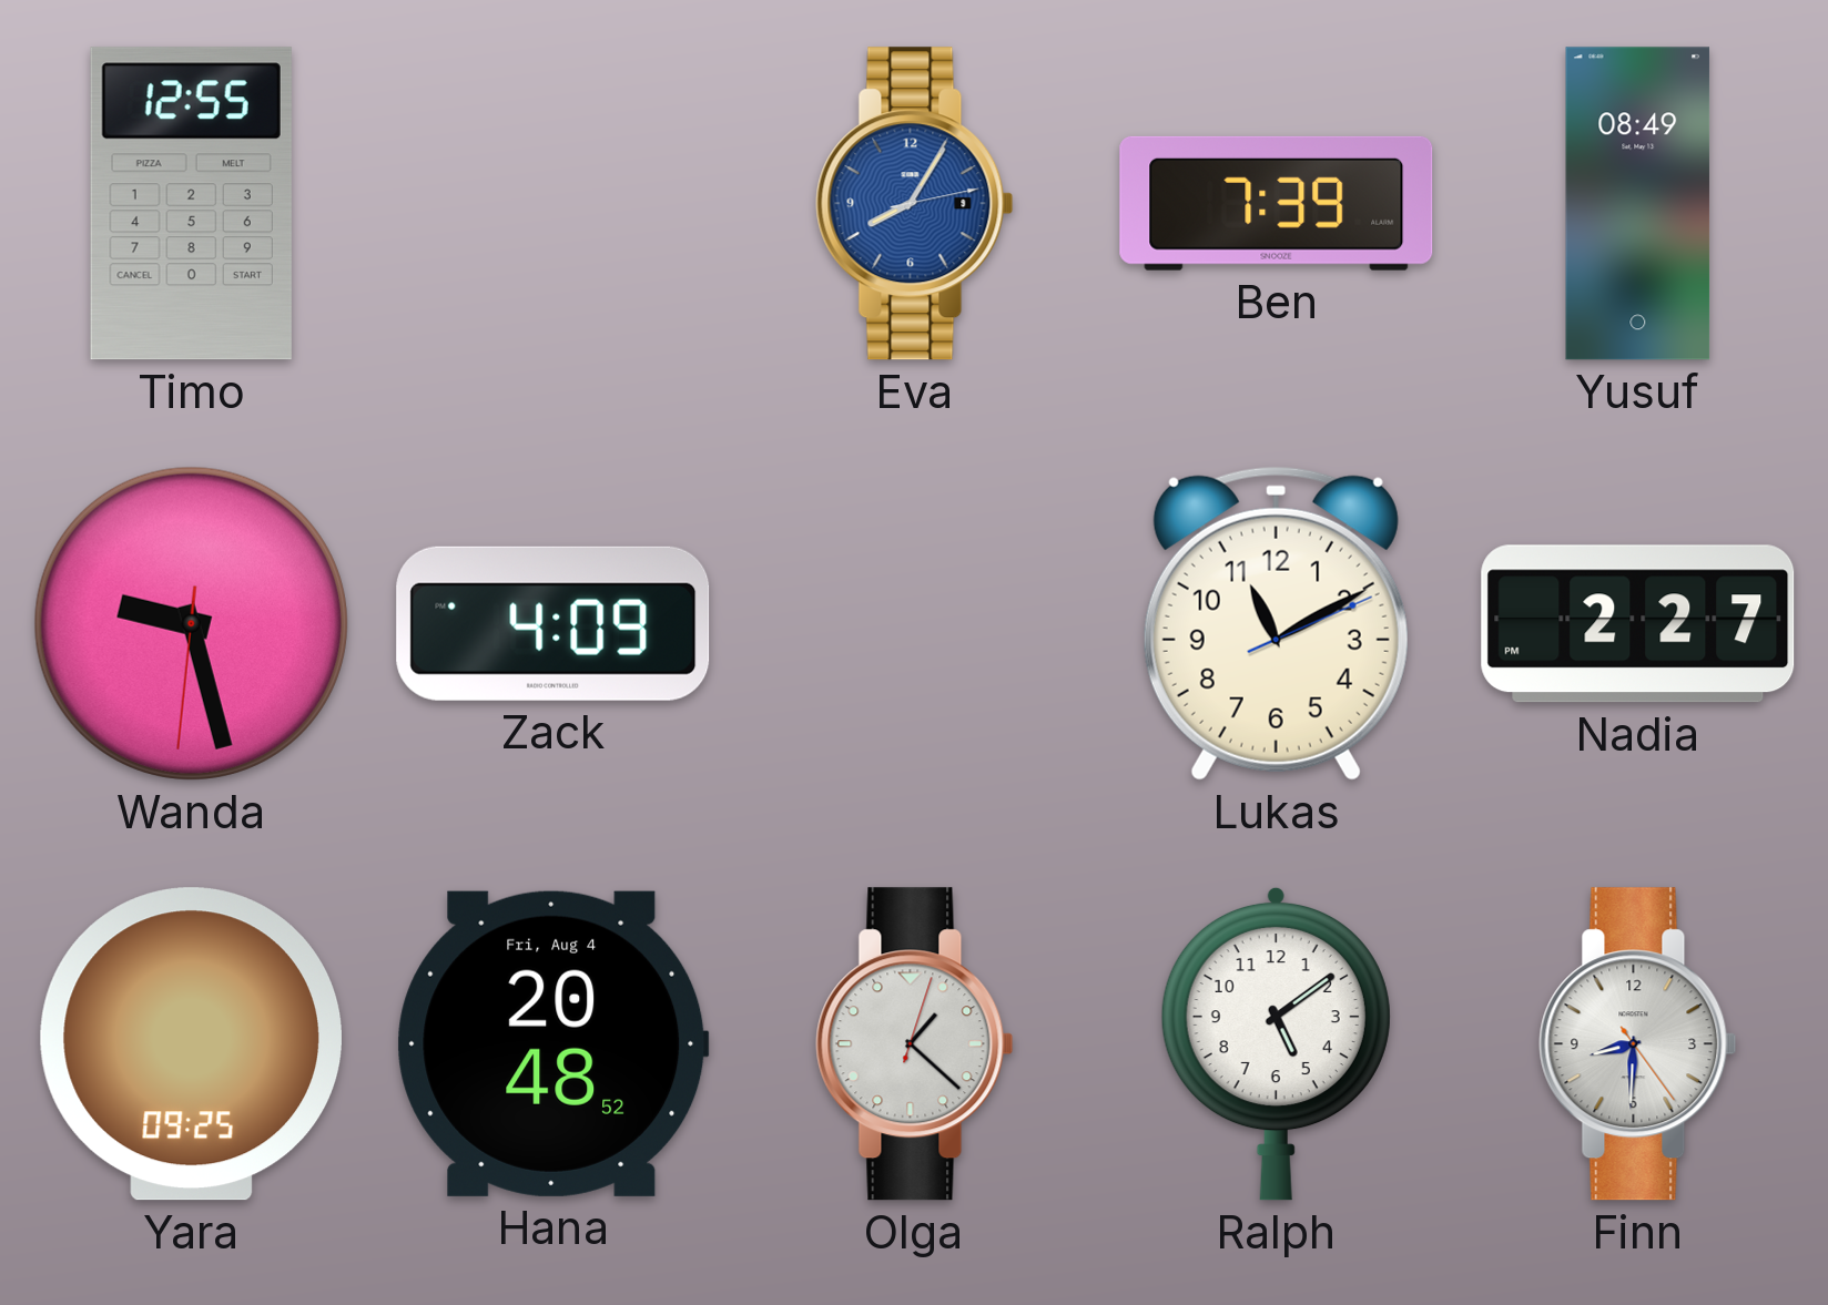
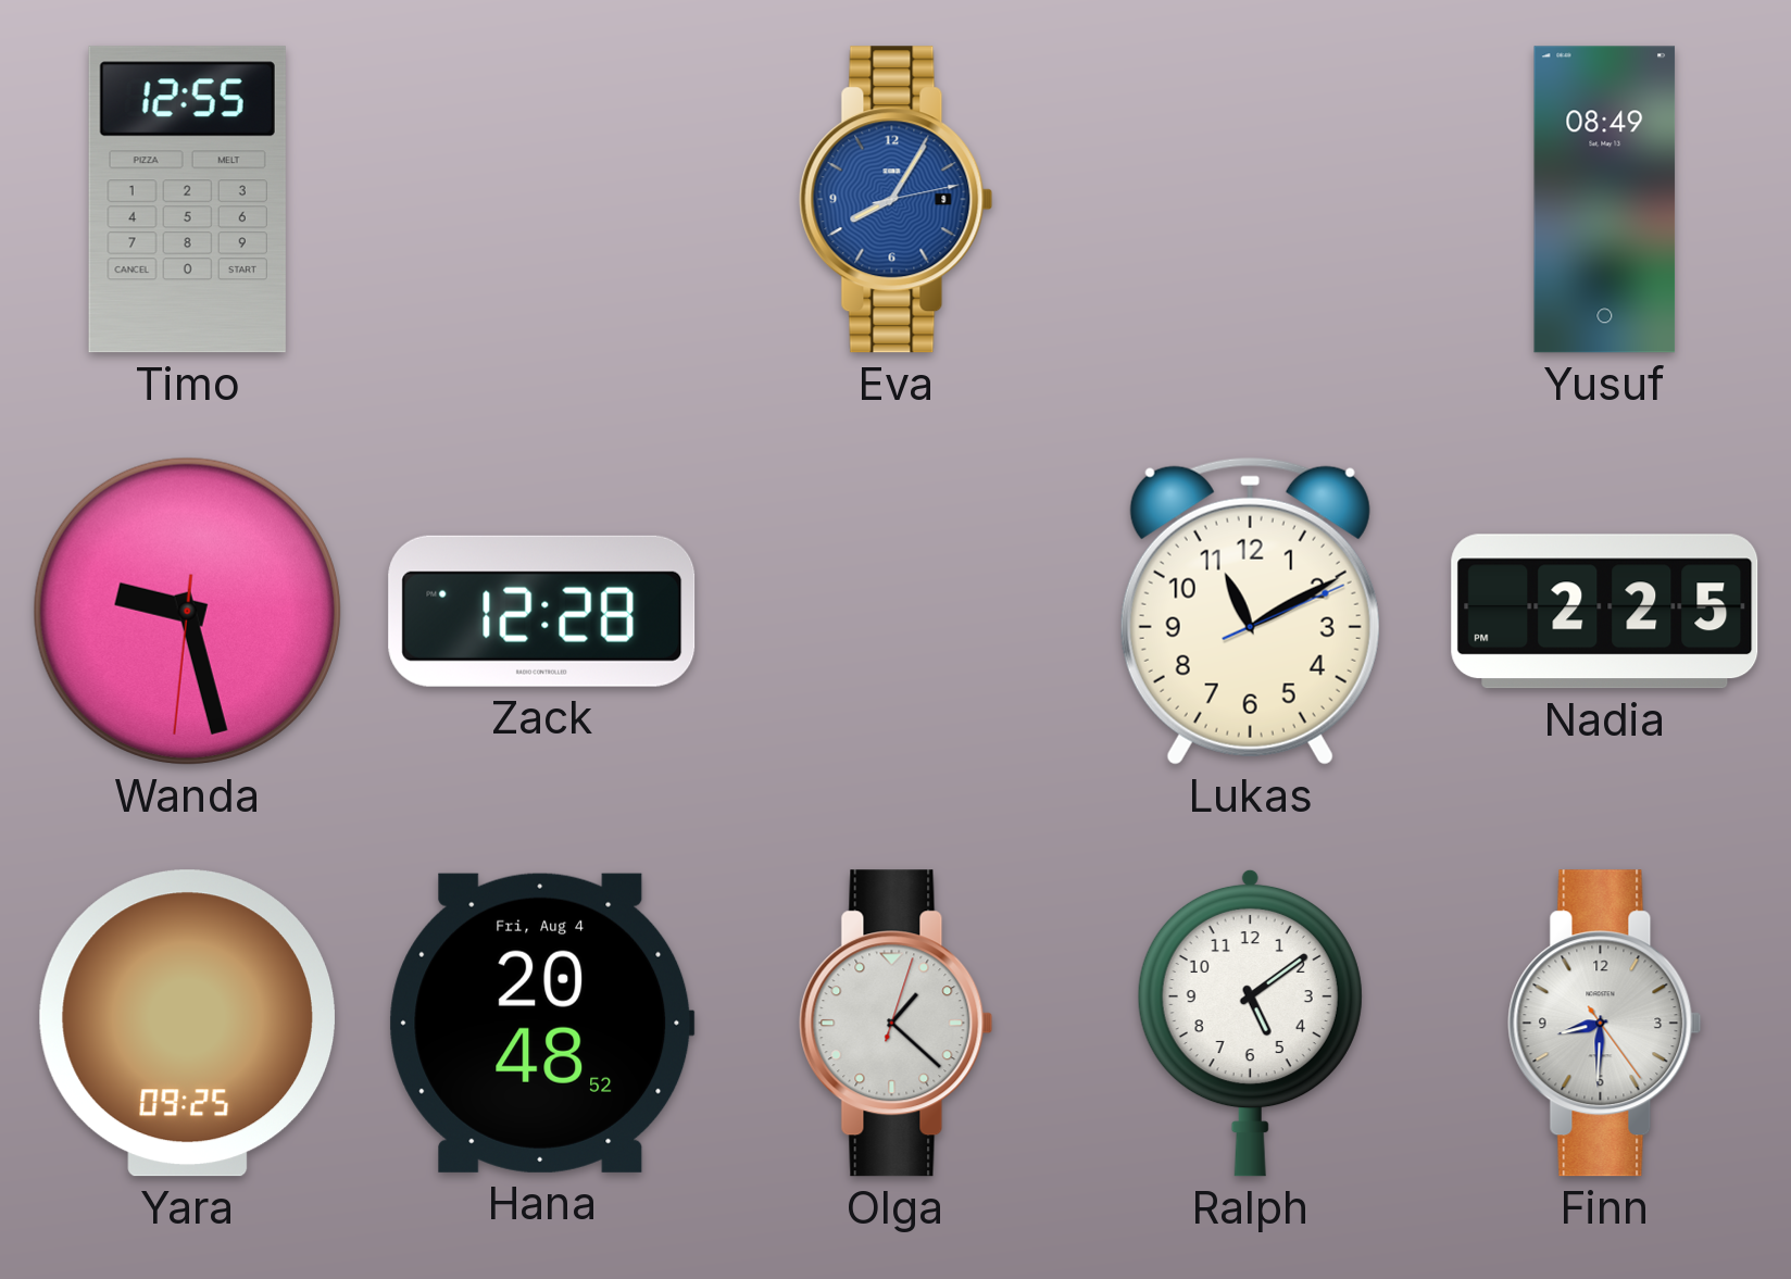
Ben: 7:39 -> none
Zack: 4:09 -> 12:28
Nadia: 2:27 -> 2:25
